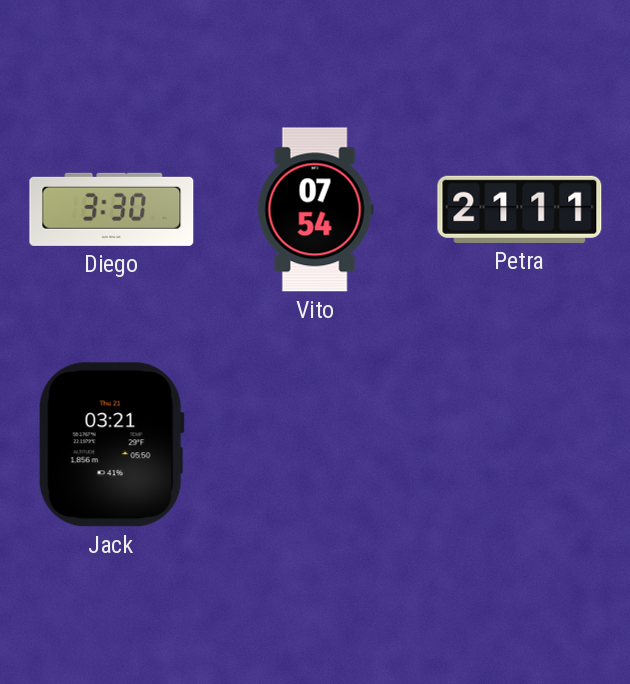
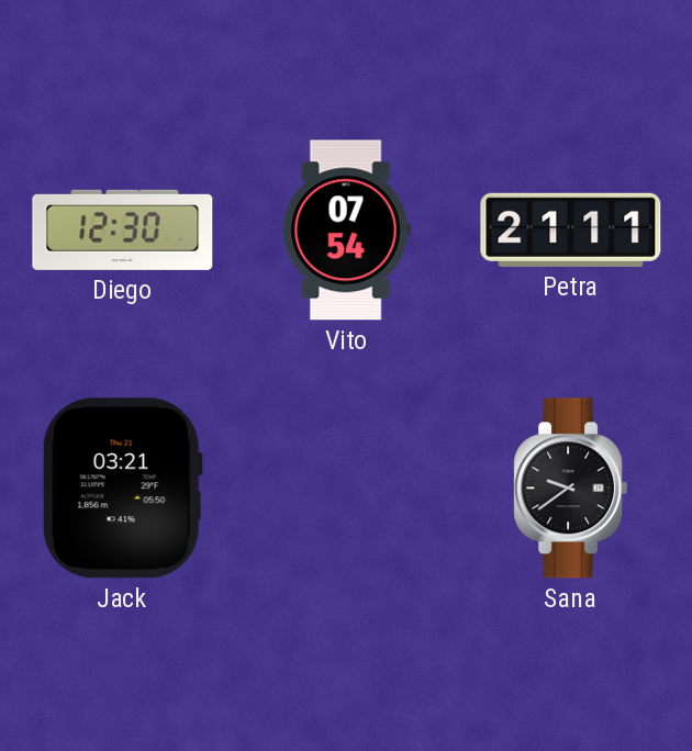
Diego: 3:30 -> 12:30
Sana: none -> 9:39
